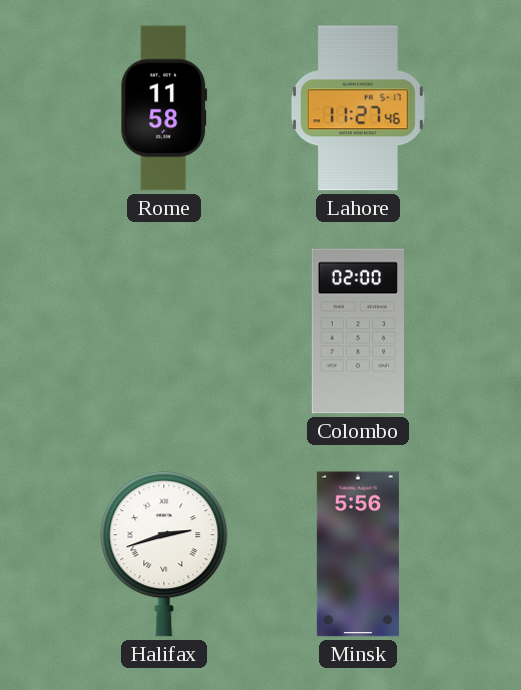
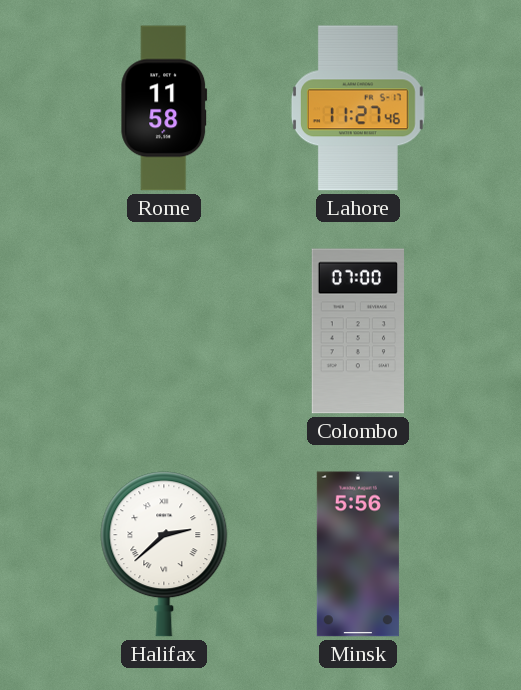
Colombo: 02:00 -> 07:00
Halifax: 2:42 -> 2:38
